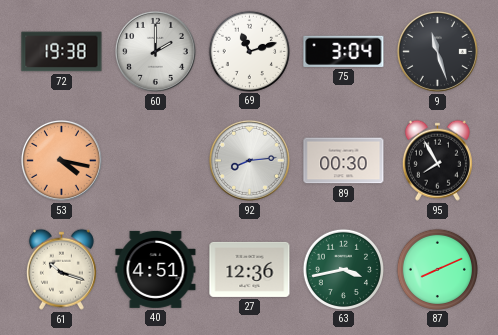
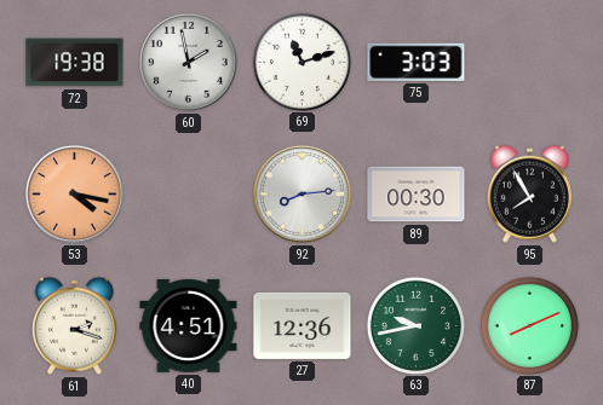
60: 2:00 -> 1:58
75: 3:04 -> 3:03
9: 11:27 -> none
61: 10:18 -> 2:18
63: 3:43 -> 9:43
